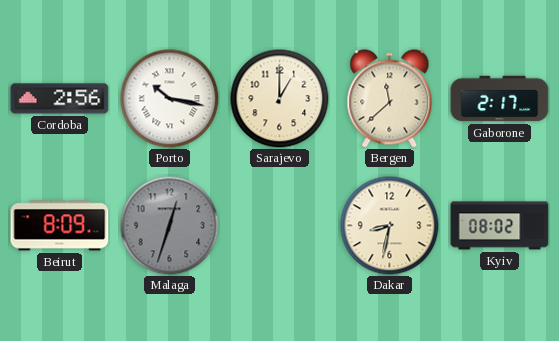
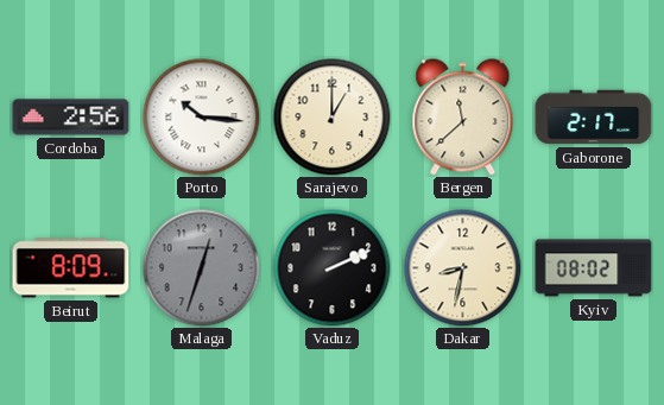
Porto: 10:17 -> 10:16
Vaduz: none -> 2:11
